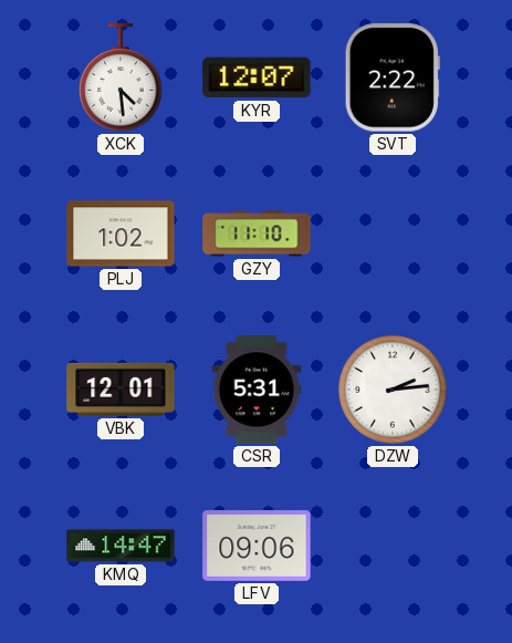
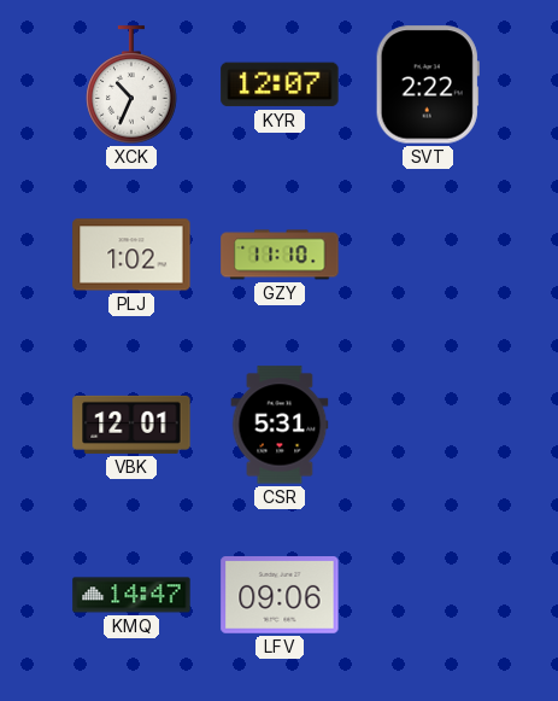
XCK: 4:29 -> 10:34
DZW: 2:14 -> none
